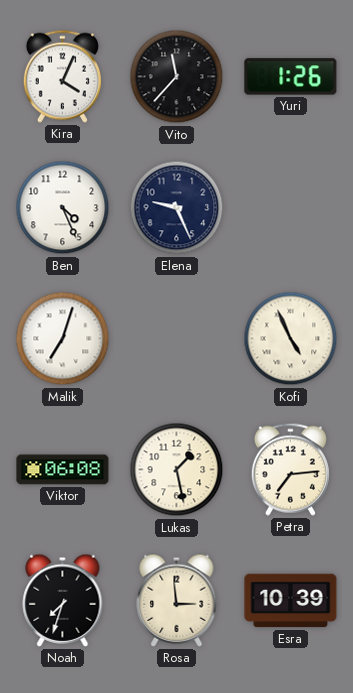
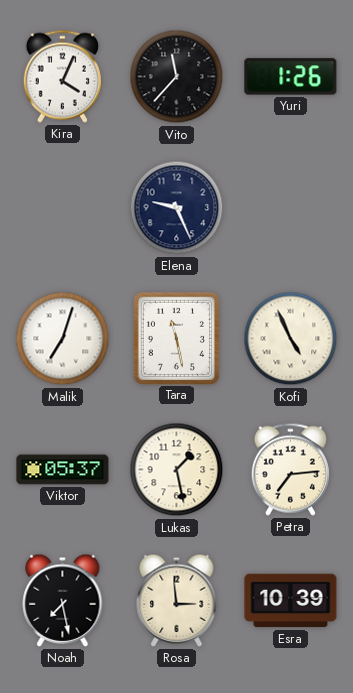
Ben: 4:26 -> none
Tara: none -> 11:28
Viktor: 06:08 -> 05:37
Noah: 7:33 -> 7:28
